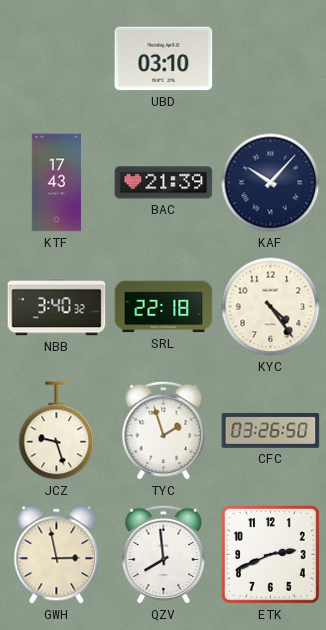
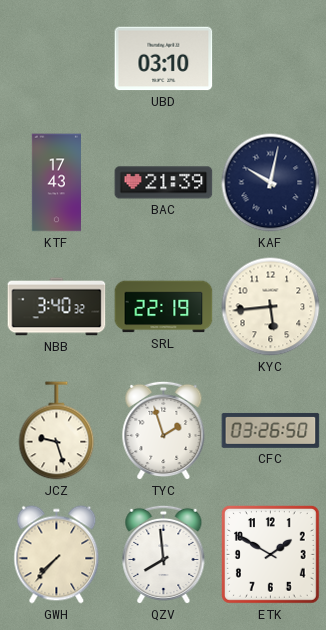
KAF: 10:07 -> 10:02
SRL: 22:18 -> 22:19
KYC: 4:24 -> 5:44
GWH: 2:58 -> 7:37
ETK: 2:41 -> 1:50
